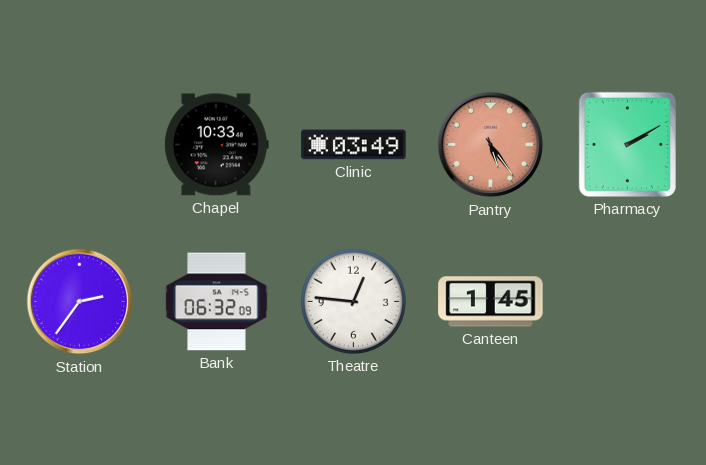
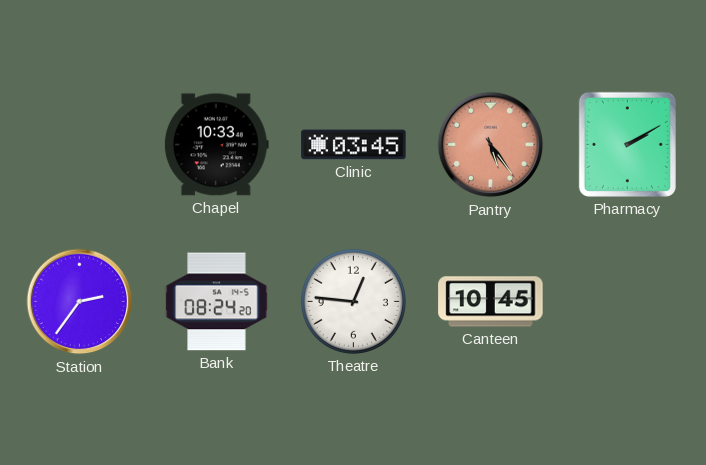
Clinic: 03:49 -> 03:45
Bank: 06:32 -> 08:24
Canteen: 1:45 -> 10:45
